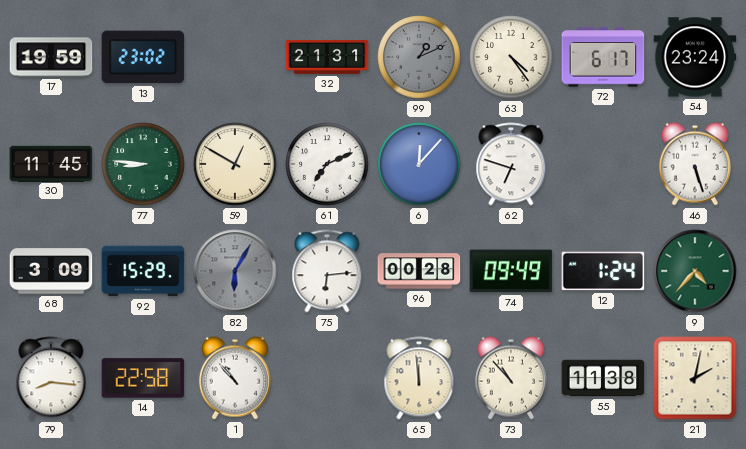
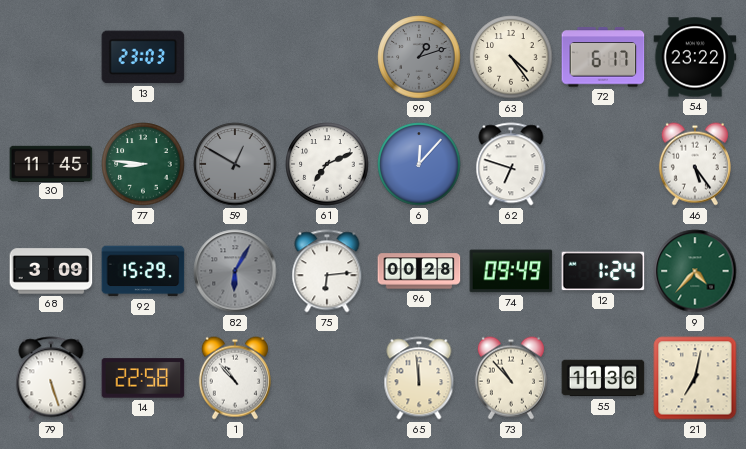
17: 19:59 -> none
13: 23:02 -> 23:03
32: 21:31 -> none
99: 1:11 -> 1:12
54: 23:24 -> 23:22
59 dial: cream -> grey
46: 5:27 -> 5:24
79: 8:16 -> 5:27
55: 11:38 -> 11:36
21: 2:02 -> 7:02
